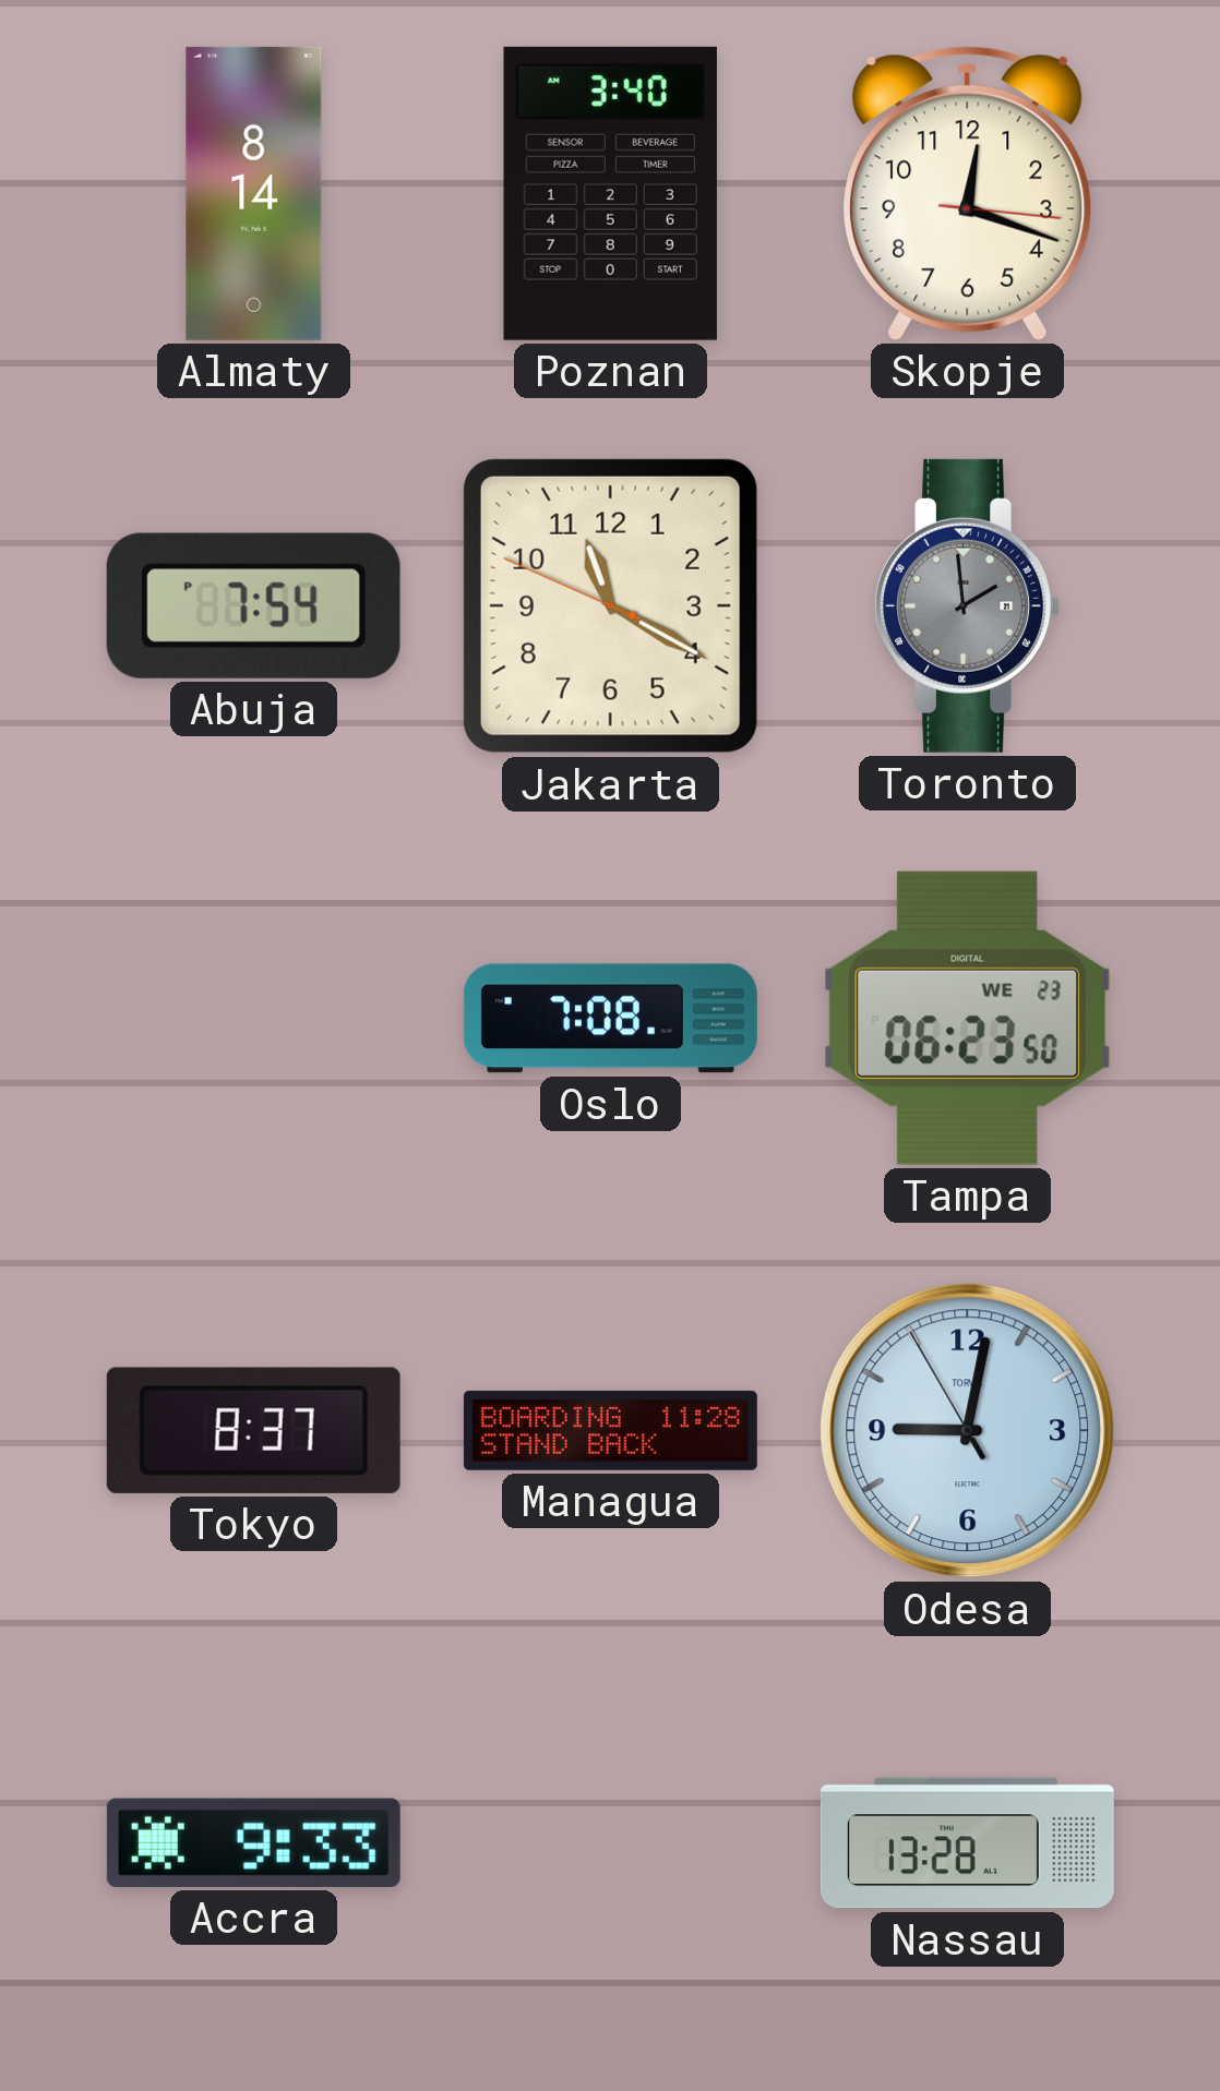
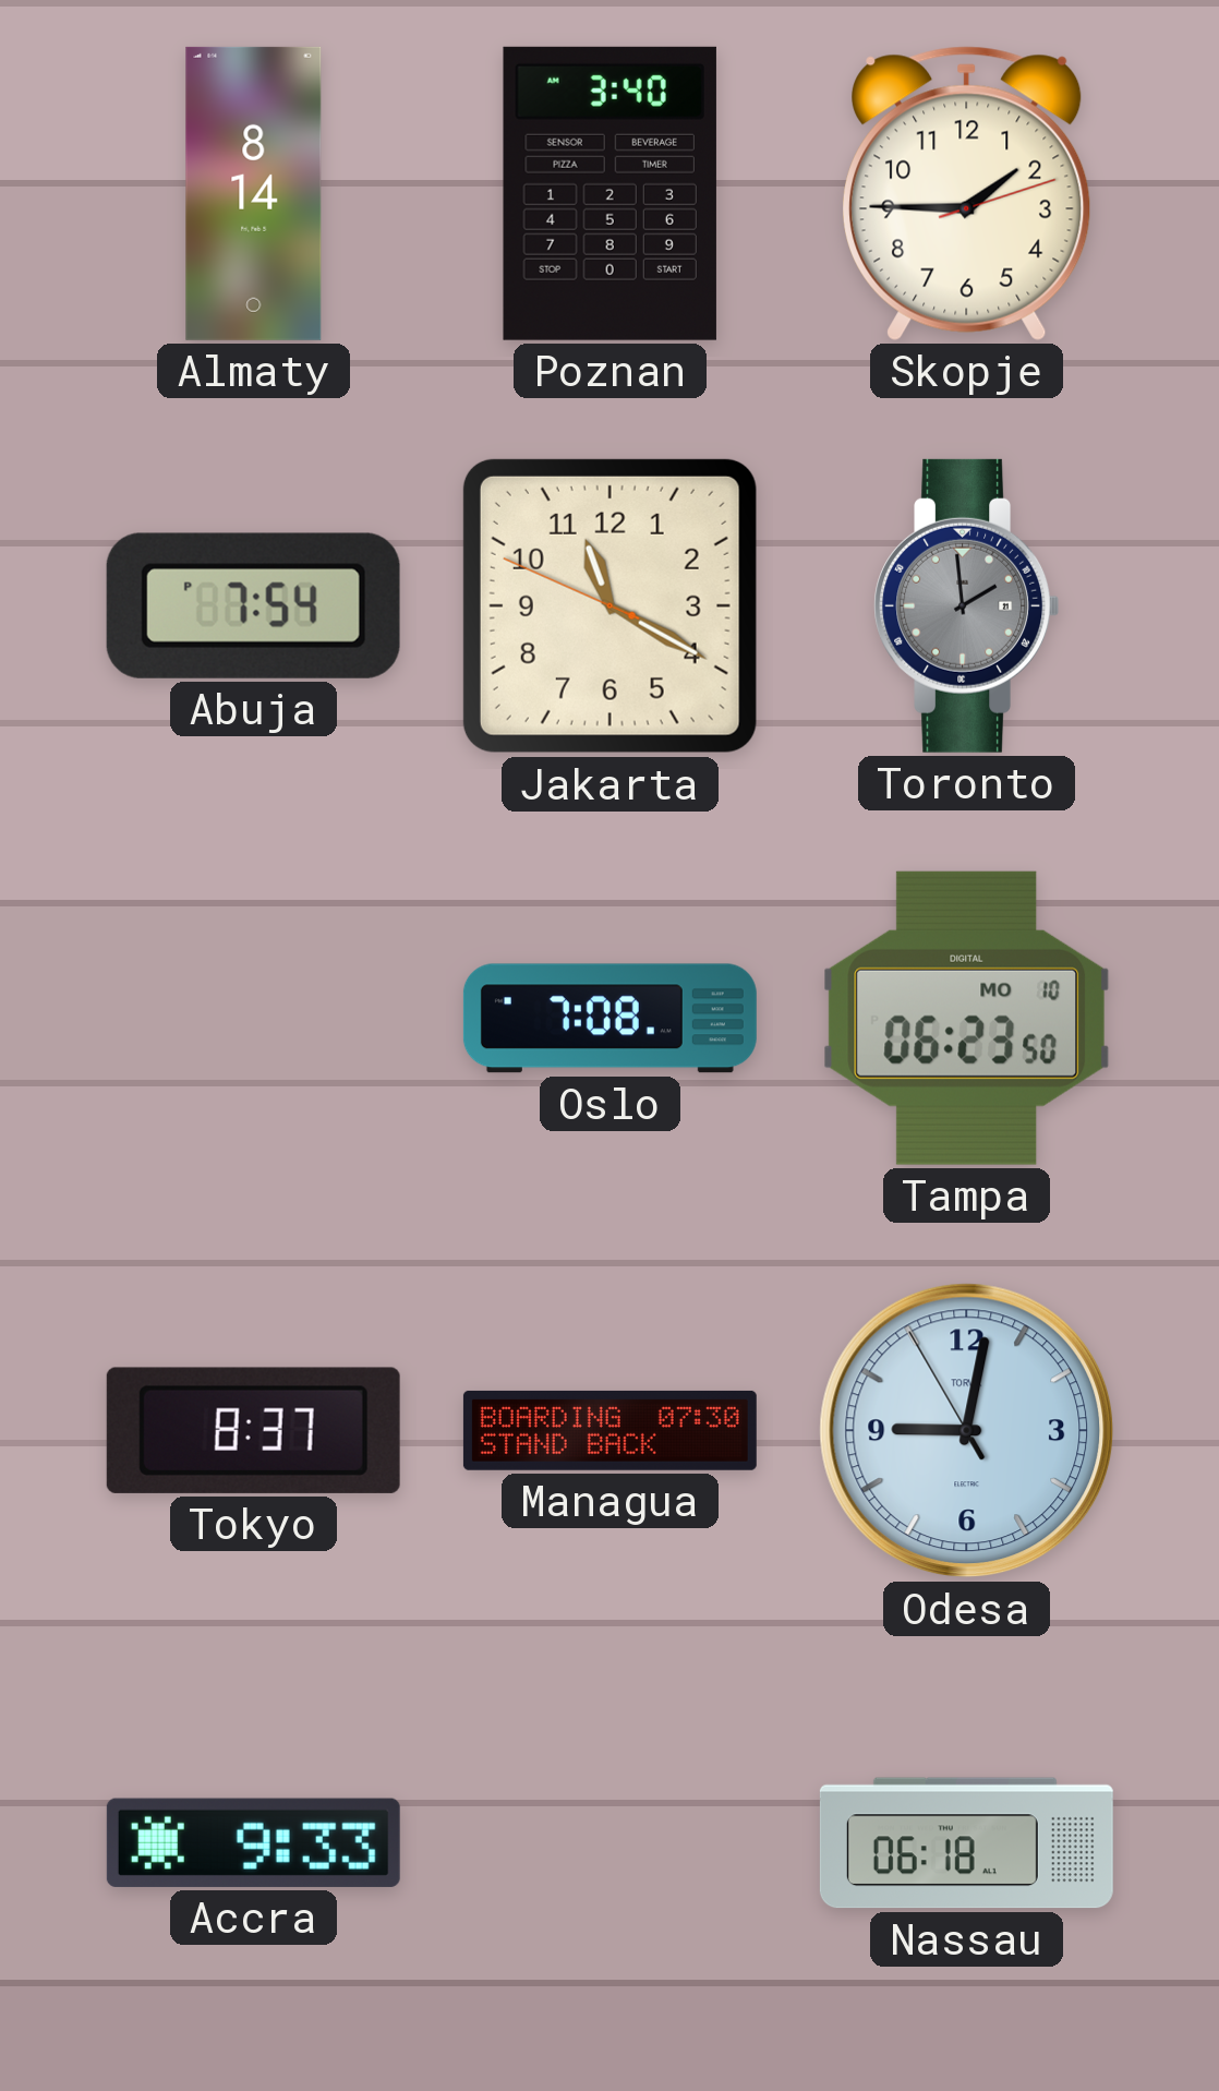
Skopje: 12:18 -> 1:45
Tampa date: WE 23 -> MO 10
Managua: 11:28 -> 07:30
Nassau: 13:28 -> 06:18
